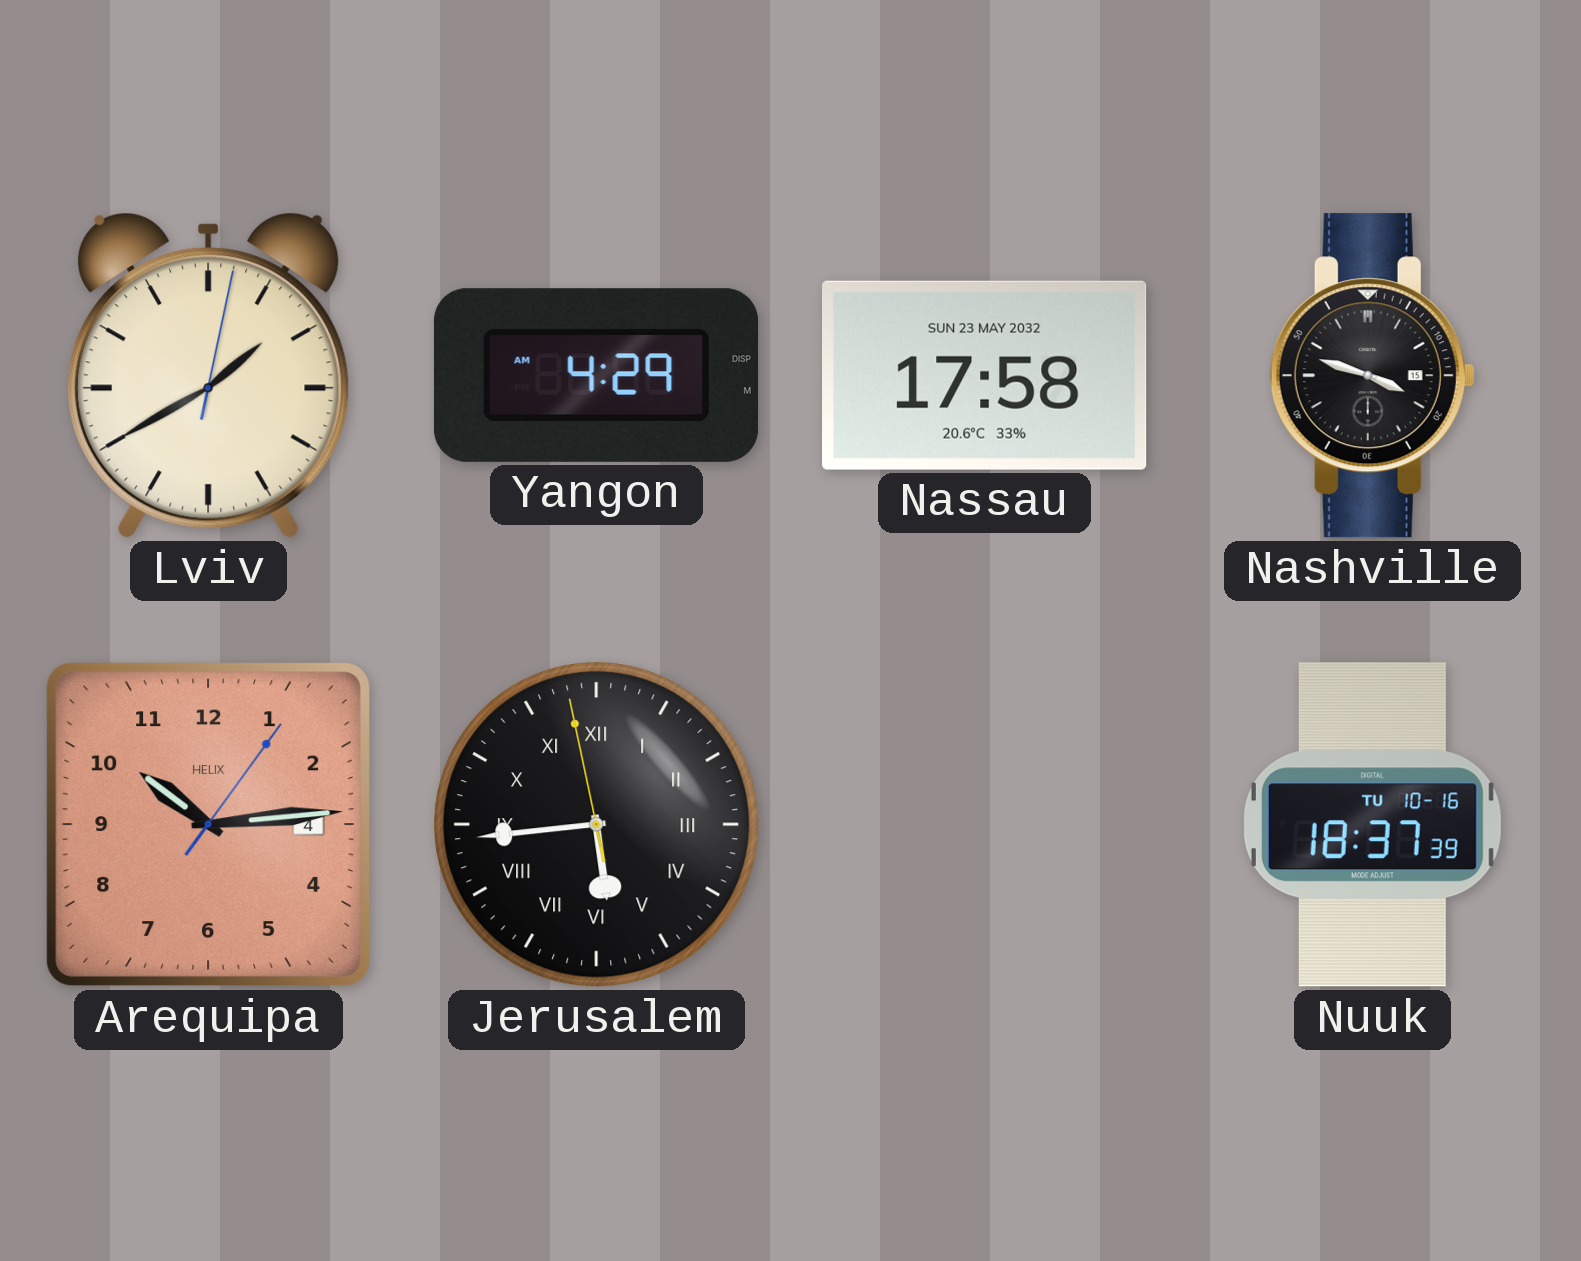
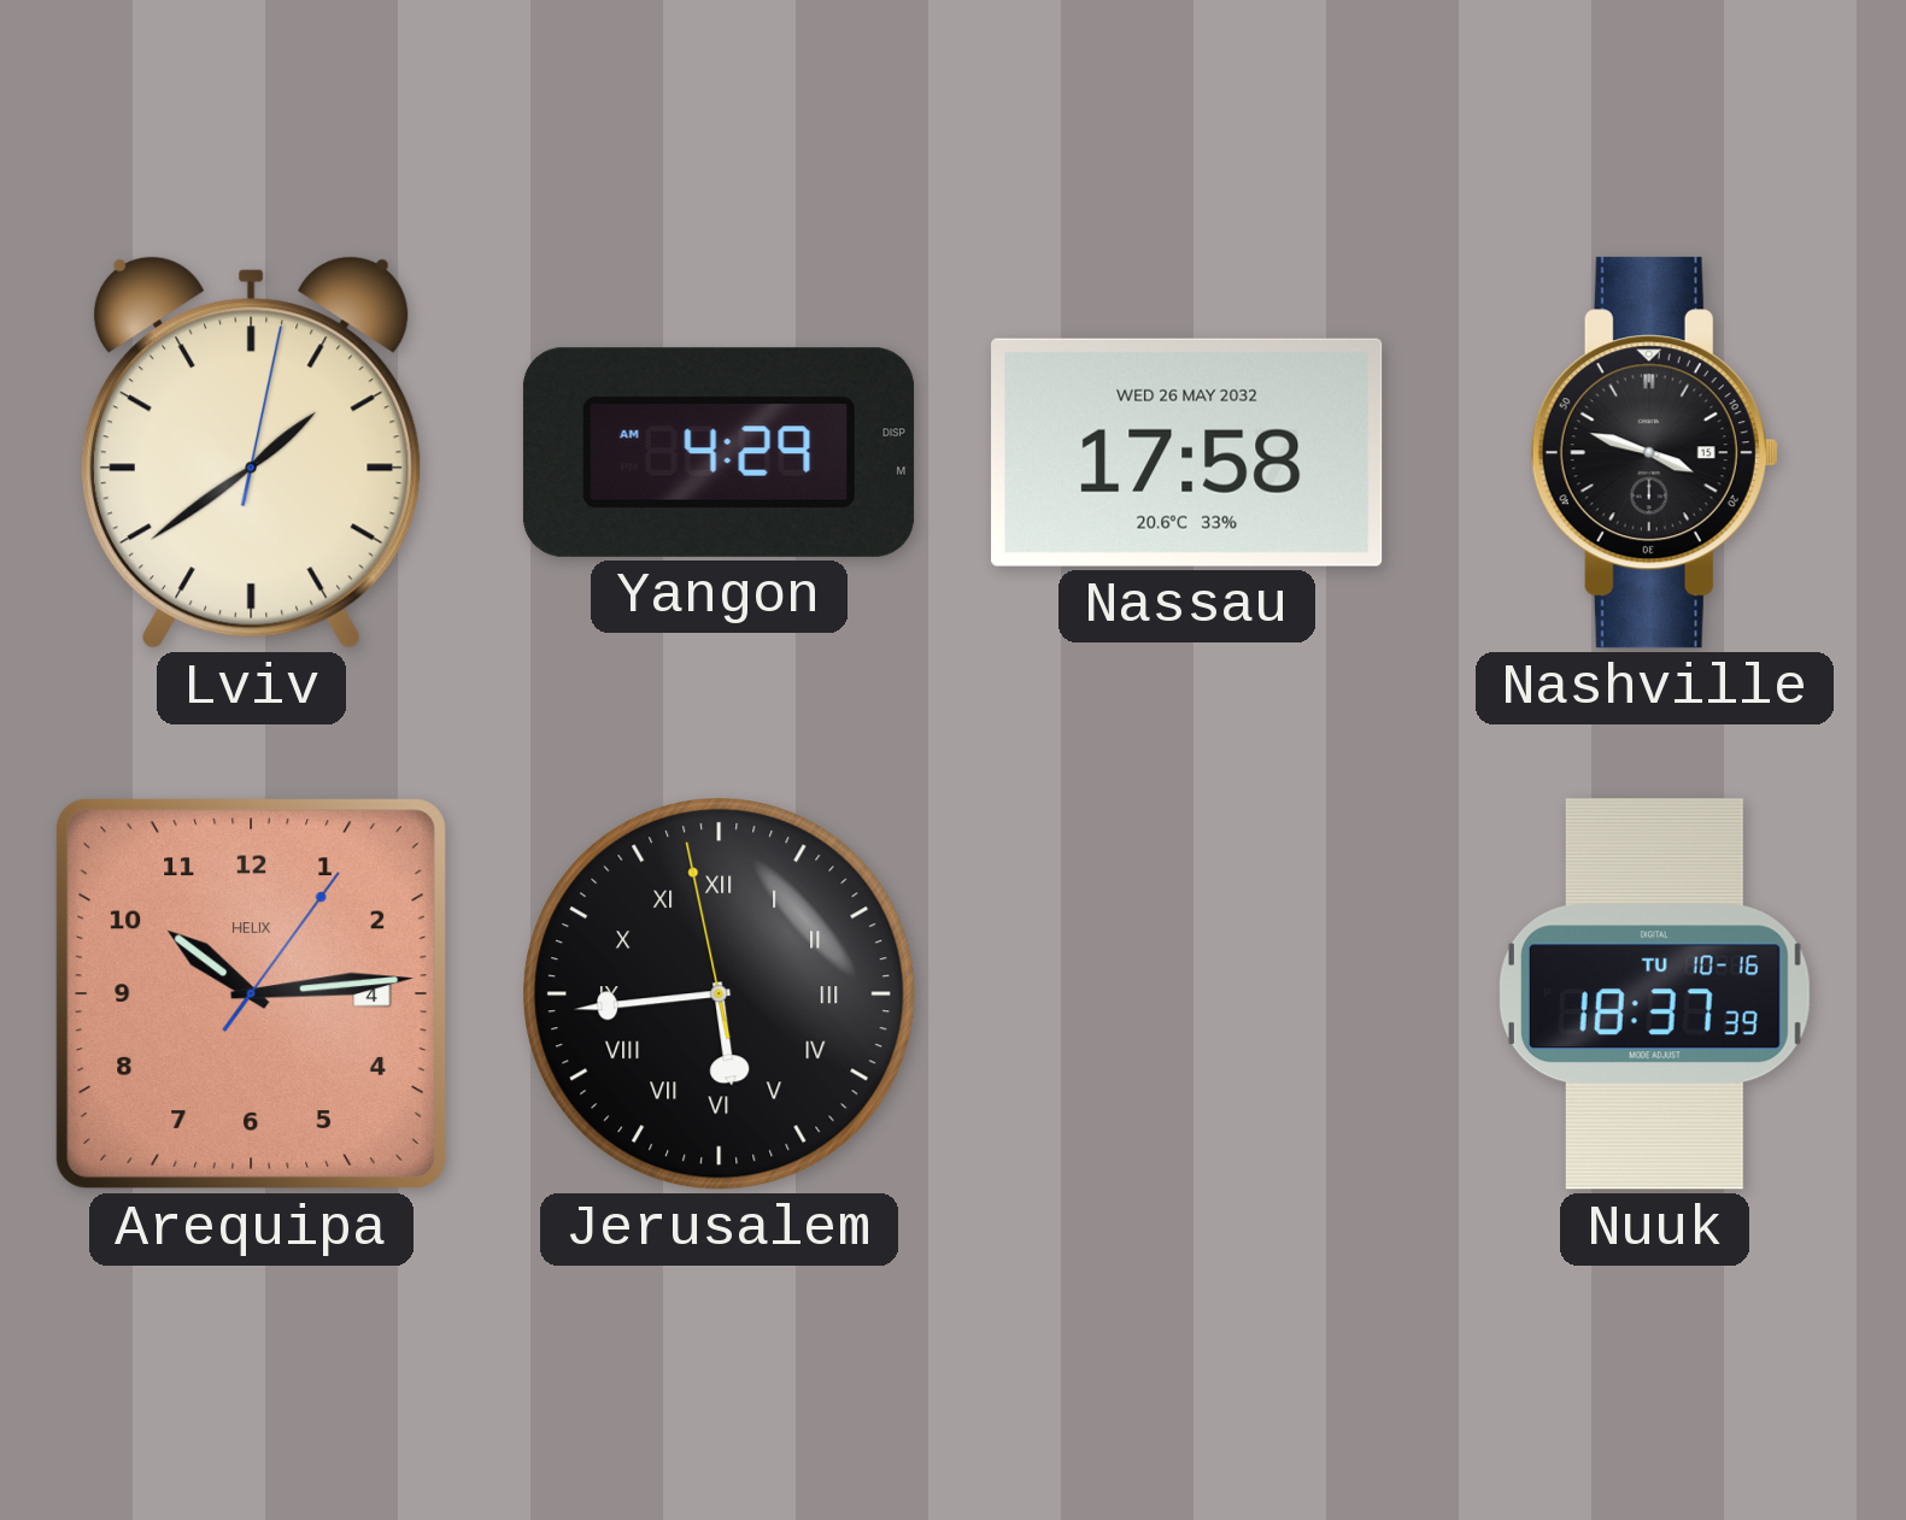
Lviv: 1:40 -> 1:39
Nassau date: SUN 23 MAY 2032 -> WED 26 MAY 2032
